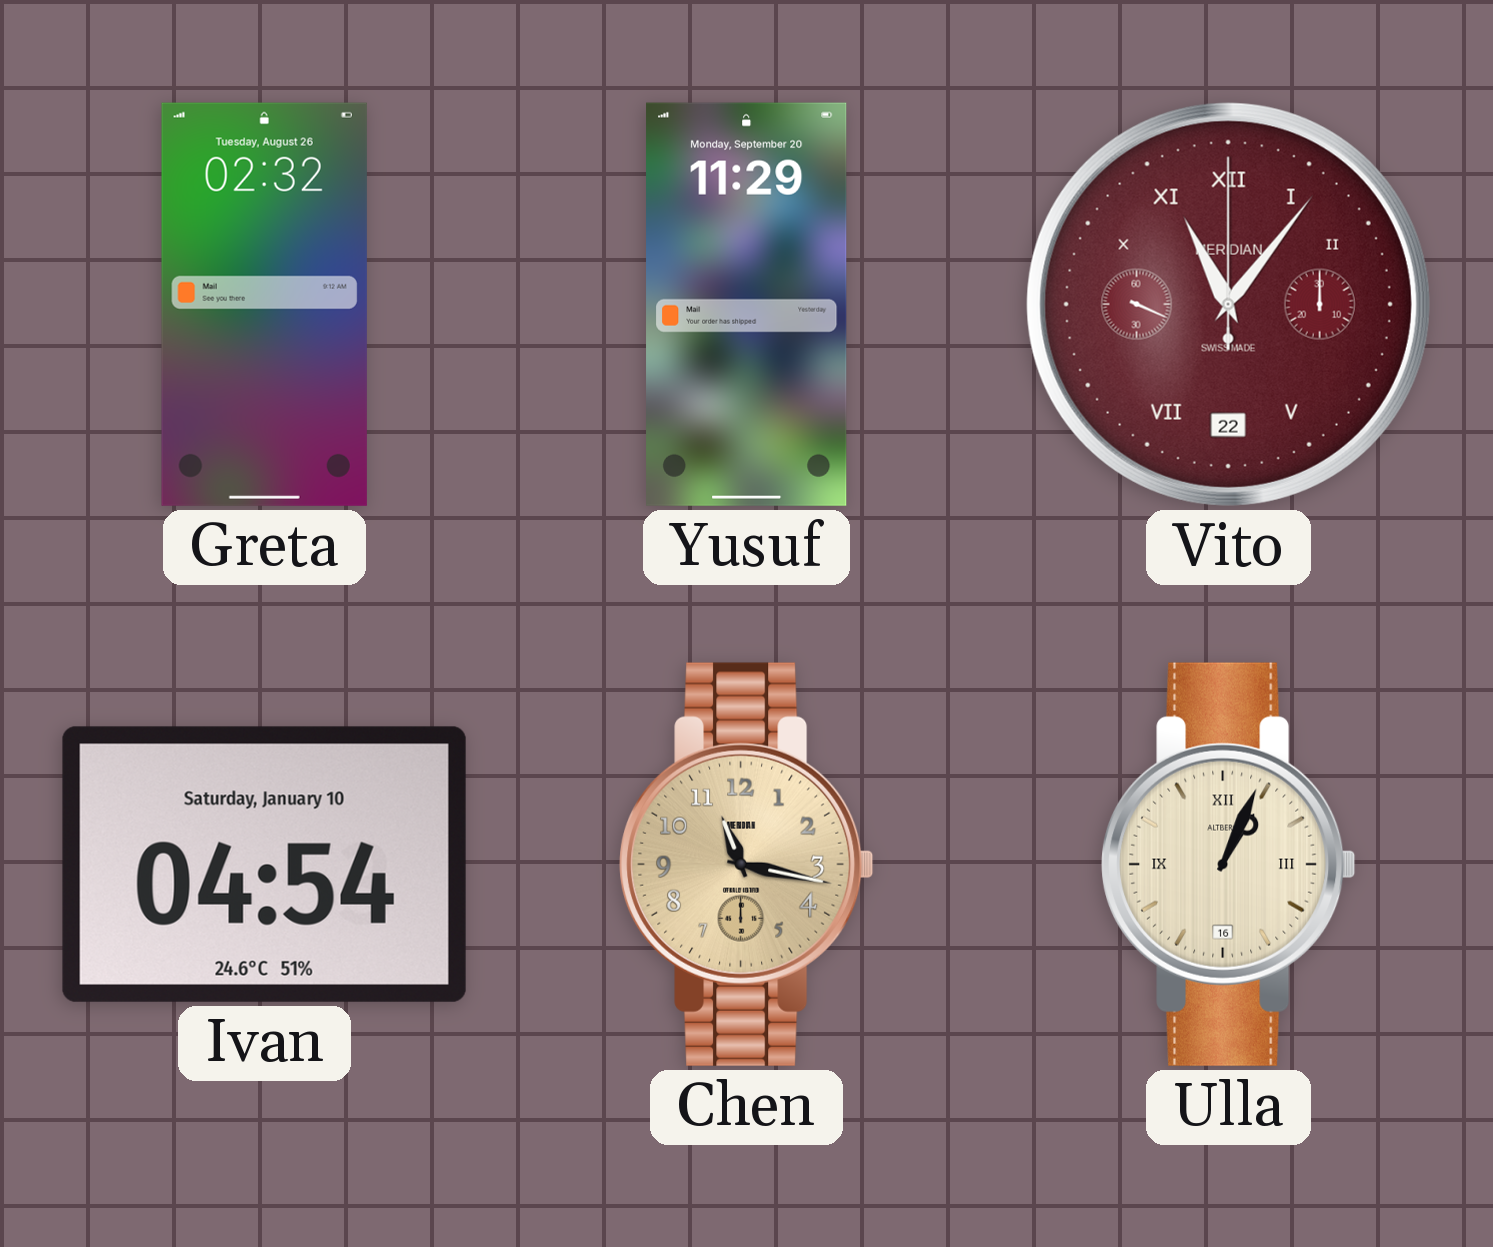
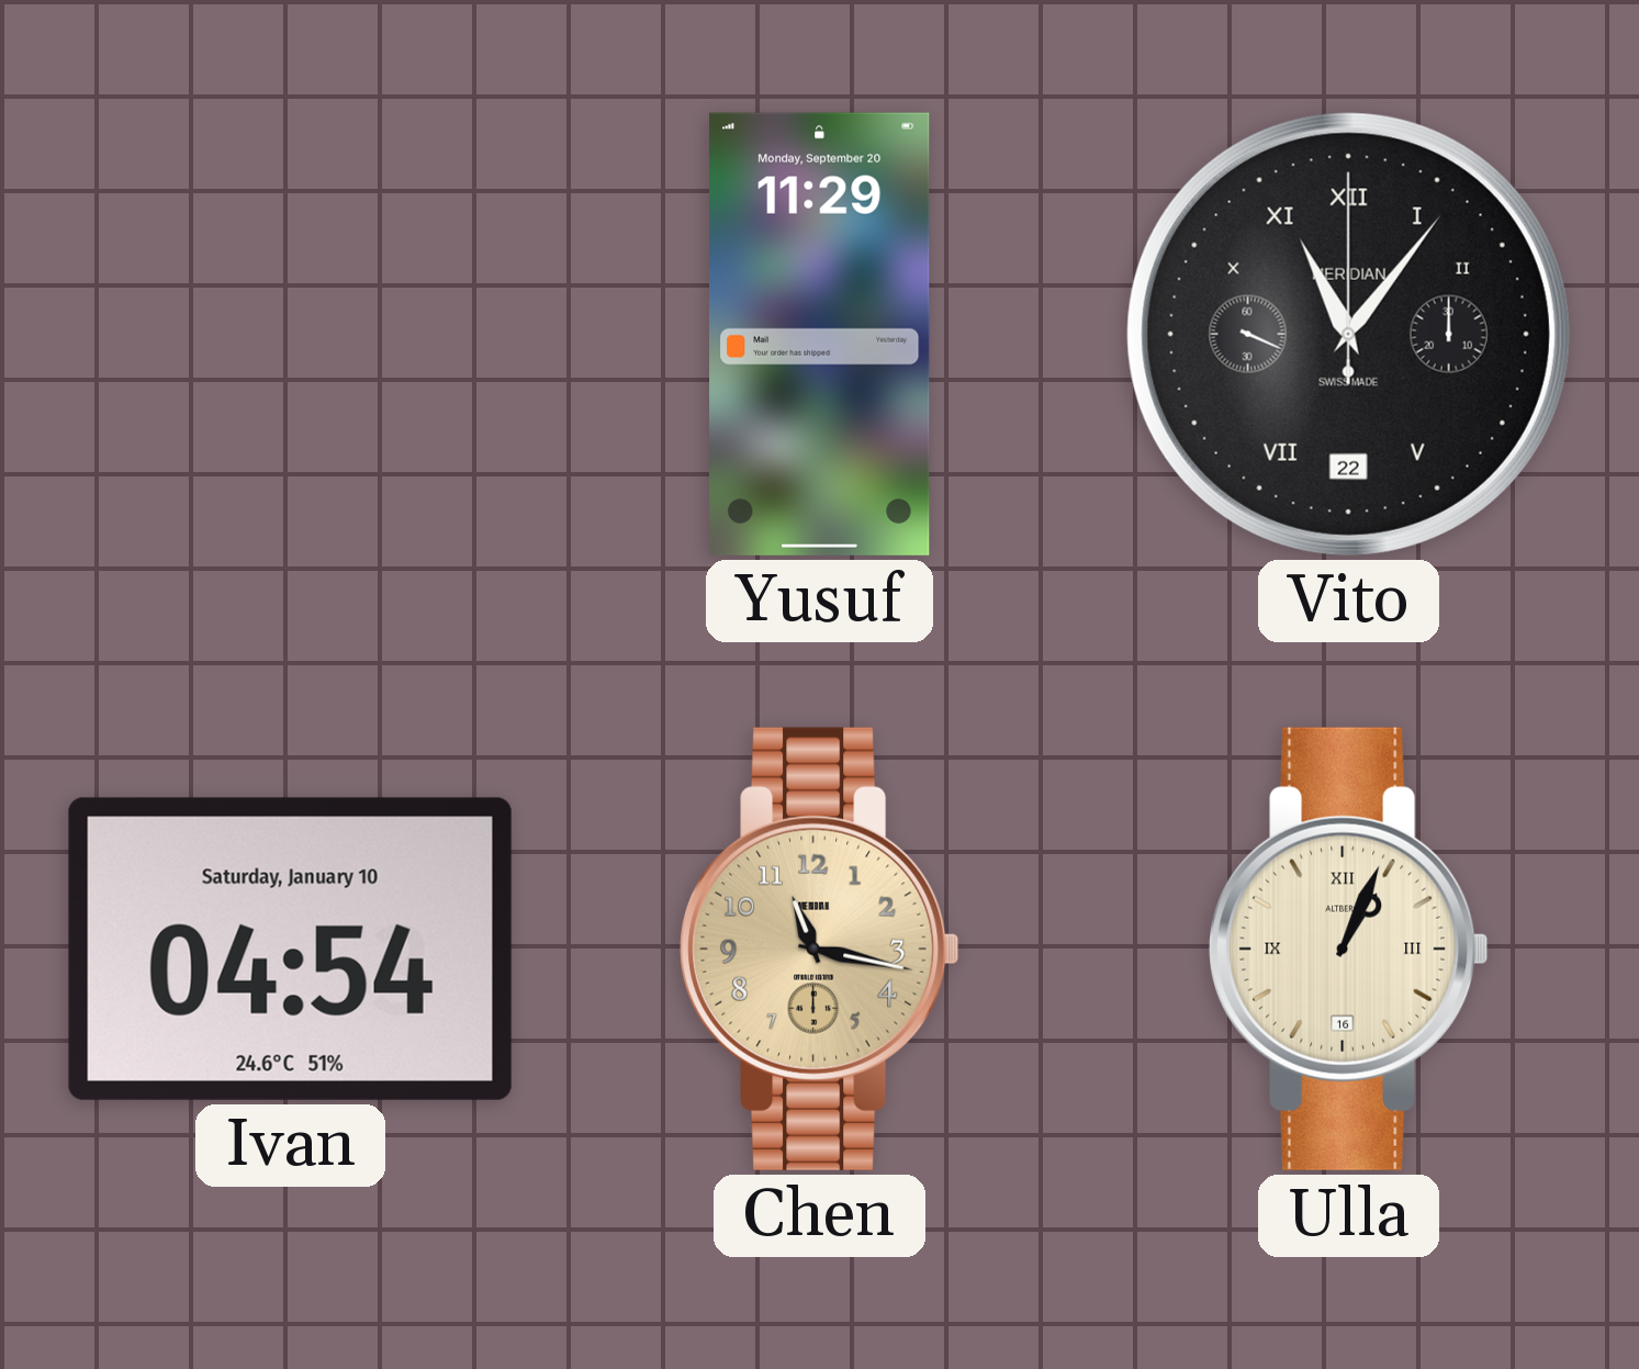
Greta: 02:32 -> none
Vito dial: burgundy -> black
